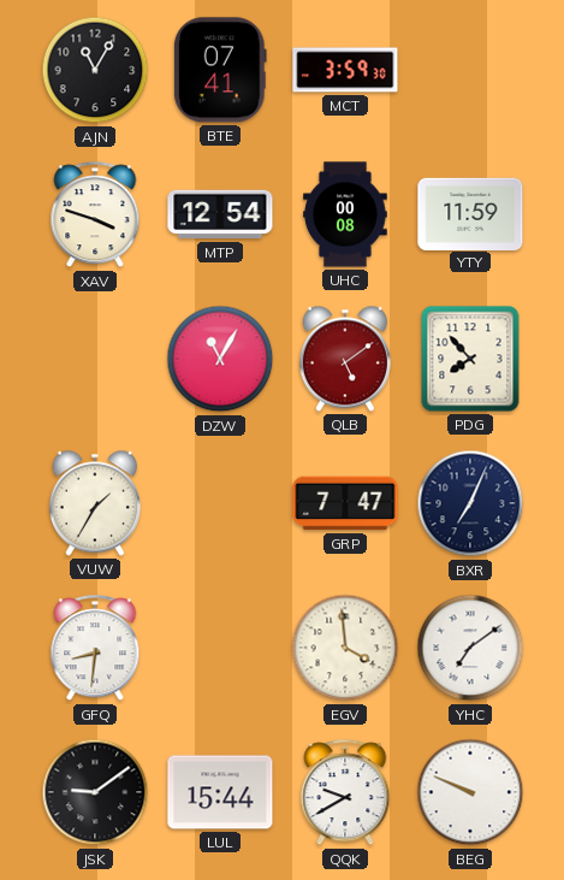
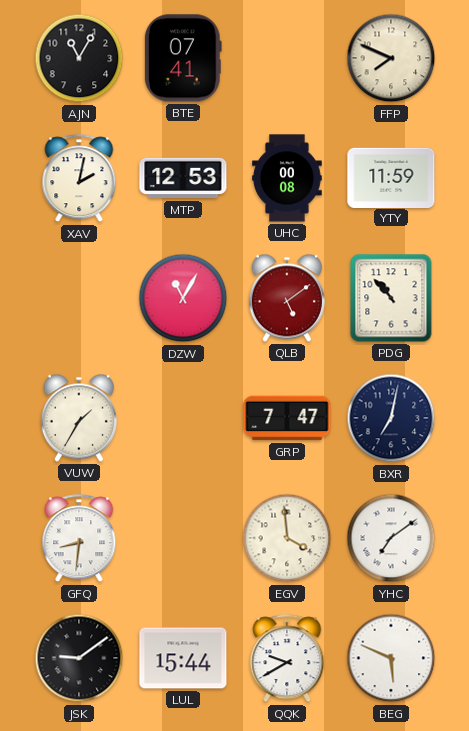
MCT: 3:59 -> none
FFP: none -> 7:49
XAV: 3:48 -> 2:02
MTP: 12:54 -> 12:53
PDG: 7:53 -> 10:53
BXR: 7:04 -> 7:02
BEG: 9:49 -> 5:49
